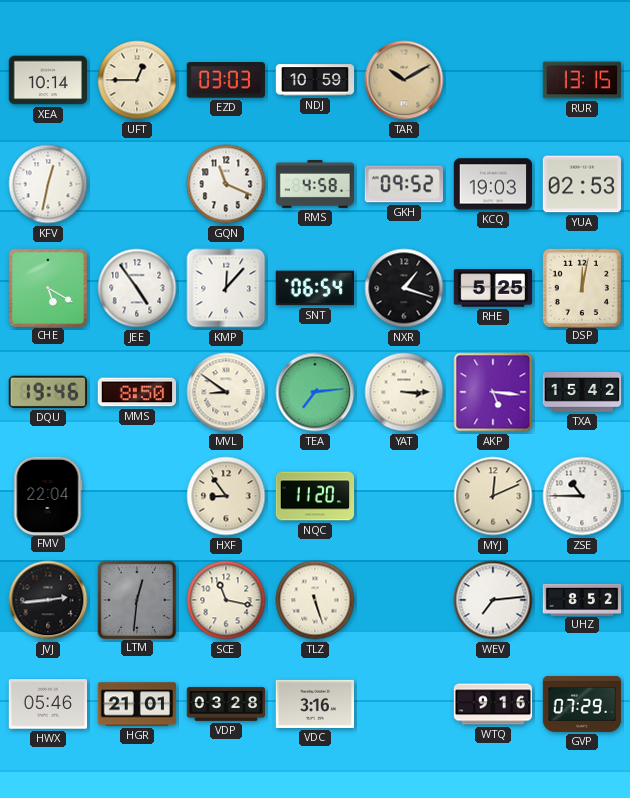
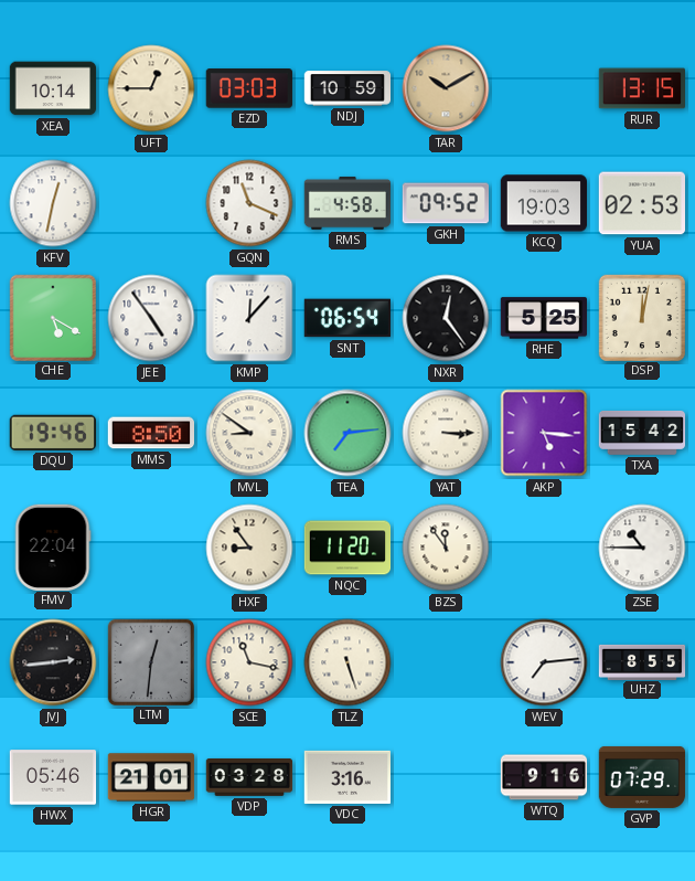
NXR: 1:18 -> 12:24
BZS: none -> 11:54
MYJ: 12:11 -> none
UHZ: 8:52 -> 8:55
